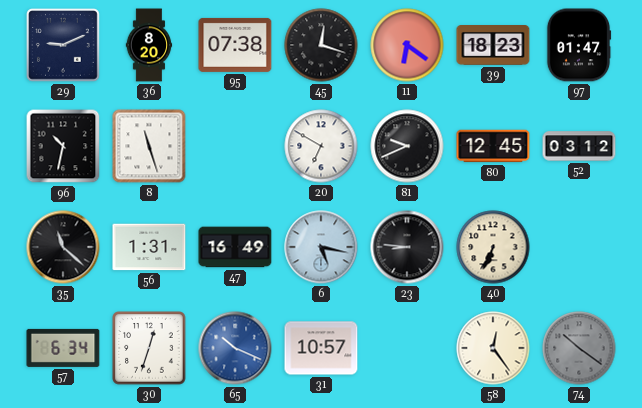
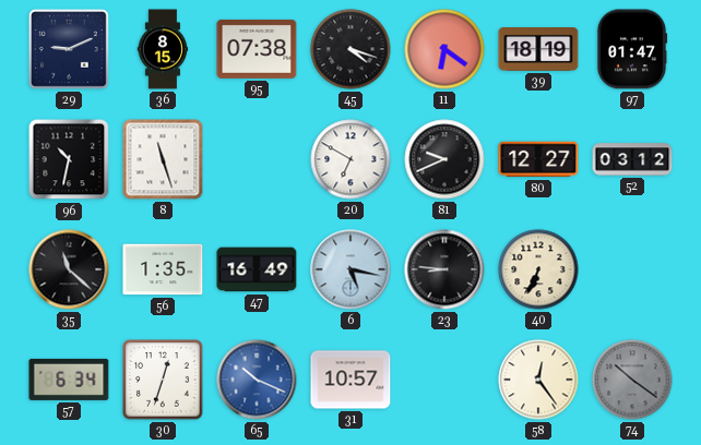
36: 8:20 -> 8:15
45: 12:18 -> 4:18
39: 18:23 -> 18:19
80: 12:45 -> 12:27
56: 1:31 -> 1:35
